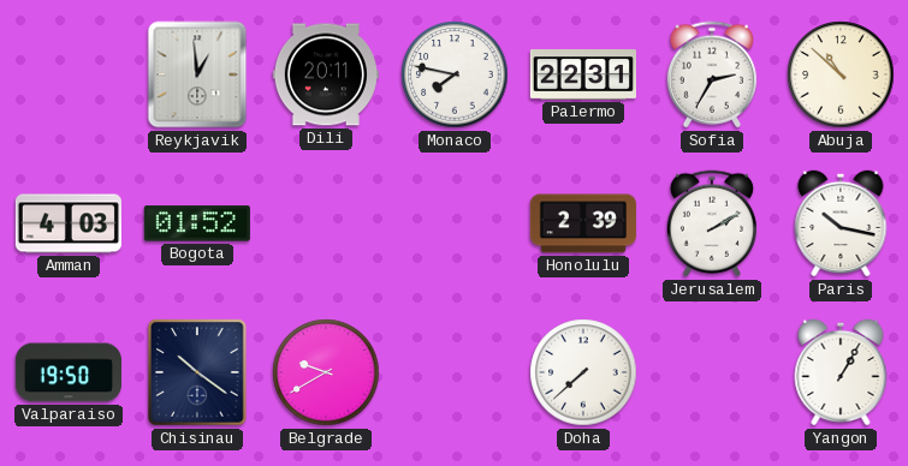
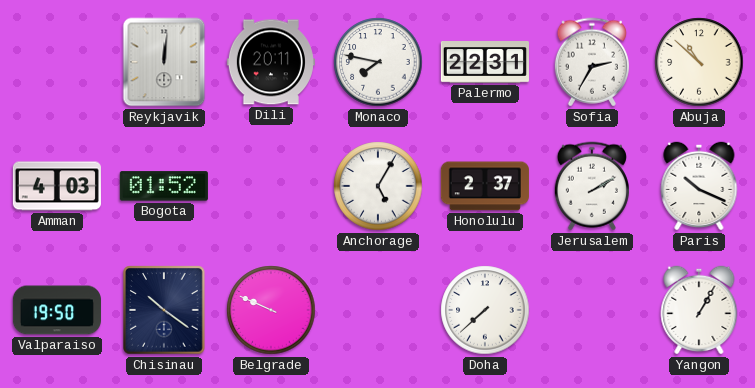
Reykjavik: 12:59 -> 12:01
Anchorage: none -> 5:05
Honolulu: 2:39 -> 2:37
Paris: 10:17 -> 10:19
Belgrade: 9:40 -> 9:49
